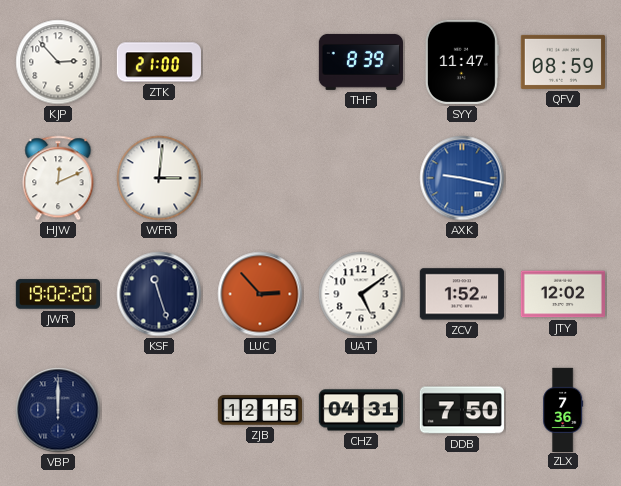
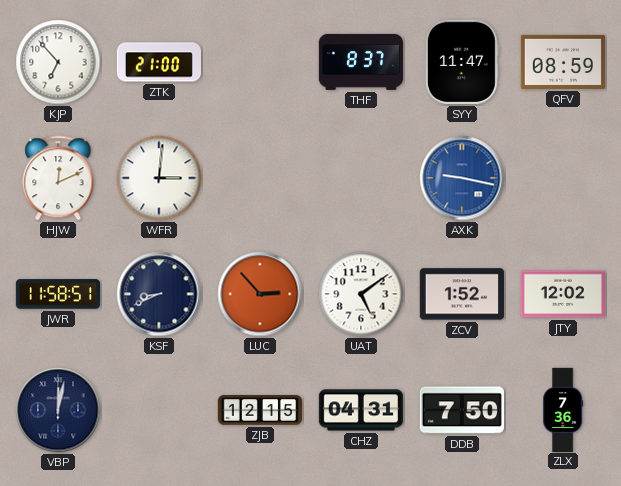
KJP: 2:53 -> 6:53
THF: 8:39 -> 8:37
JWR: 19:02 -> 11:58
KSF: 11:27 -> 8:41
VBP: 12:00 -> 12:02
